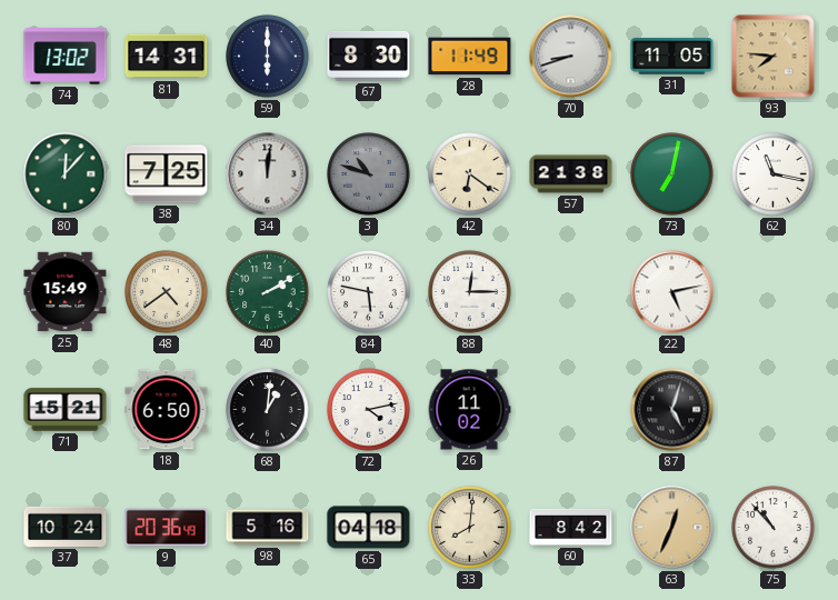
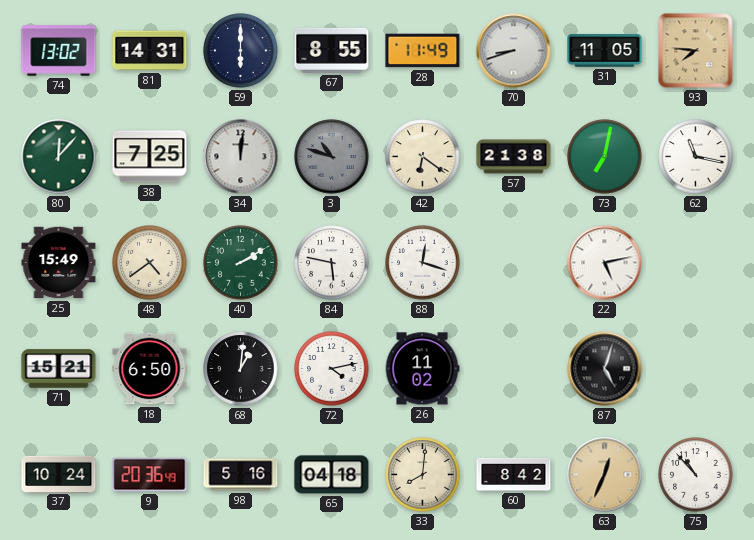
67: 8:30 -> 8:55
88: 12:15 -> 12:18
